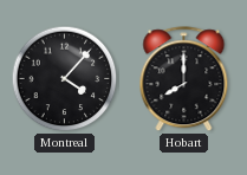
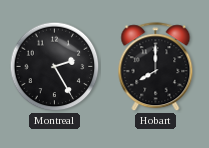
Montreal: 4:07 -> 2:25
